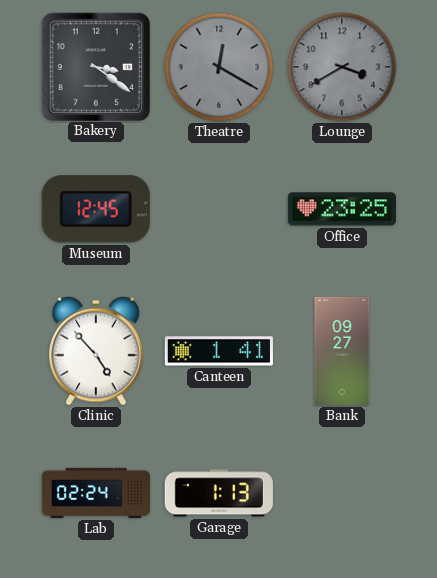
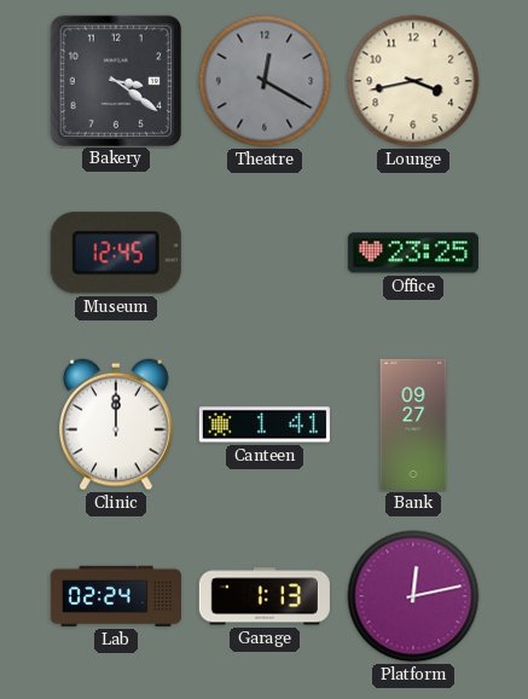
Lounge: 3:40 -> 3:43
Lounge dial: grey -> cream
Clinic: 4:53 -> 12:00
Platform: none -> 12:13
